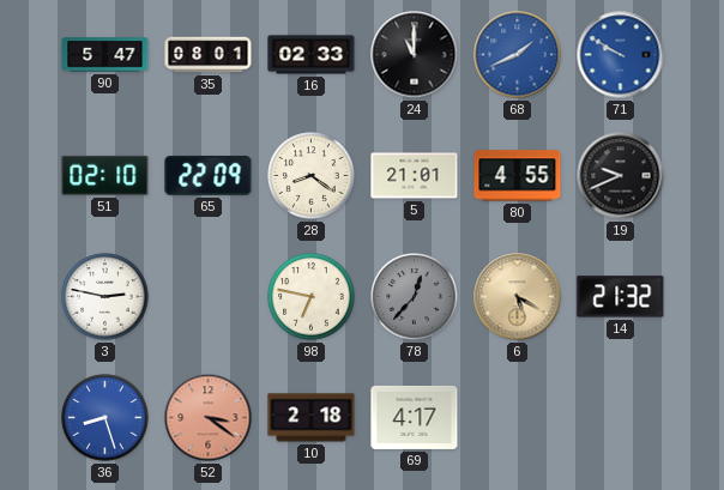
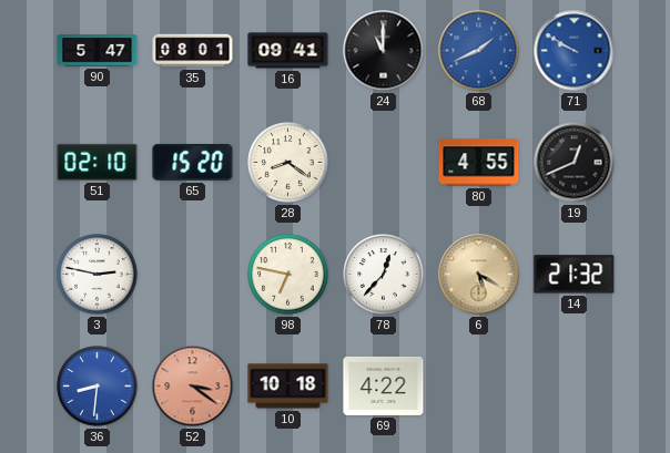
16: 02:33 -> 09:41
65: 22:09 -> 15:20
5: 21:01 -> none
19: 9:41 -> 12:41
78 dial: grey -> white
36: 8:27 -> 8:31
10: 2:18 -> 10:18
69: 4:17 -> 4:22
